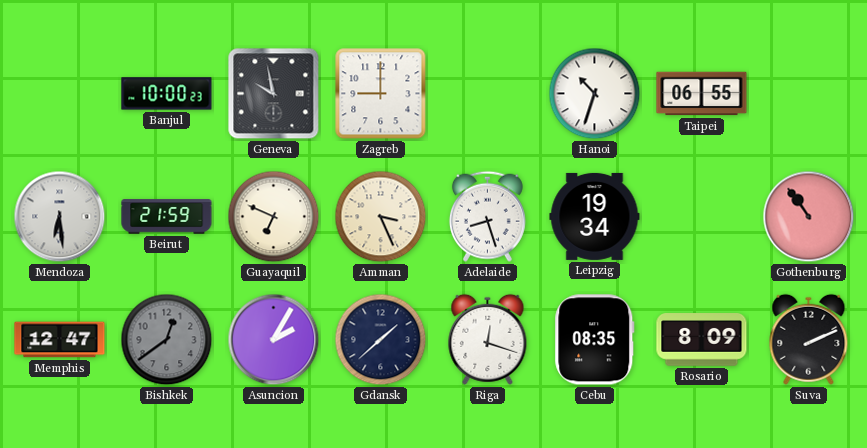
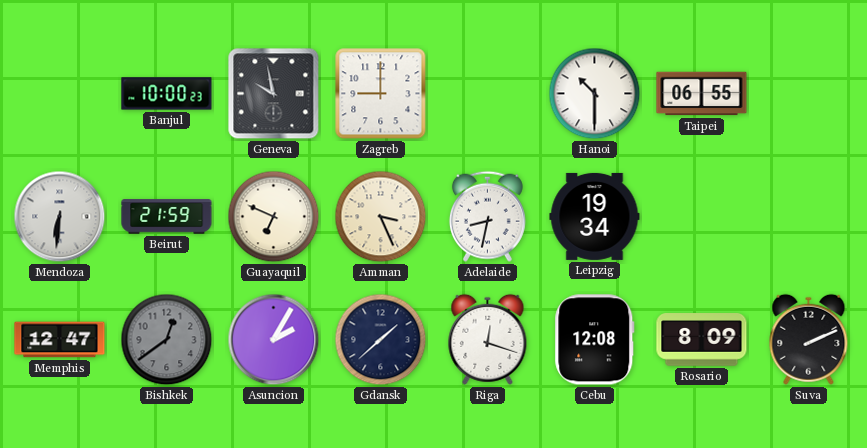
Hanoi: 10:33 -> 10:30
Mendoza: 6:29 -> 6:31
Adelaide: 8:27 -> 8:32
Gothenburg: 10:54 -> none
Cebu: 08:35 -> 12:08
